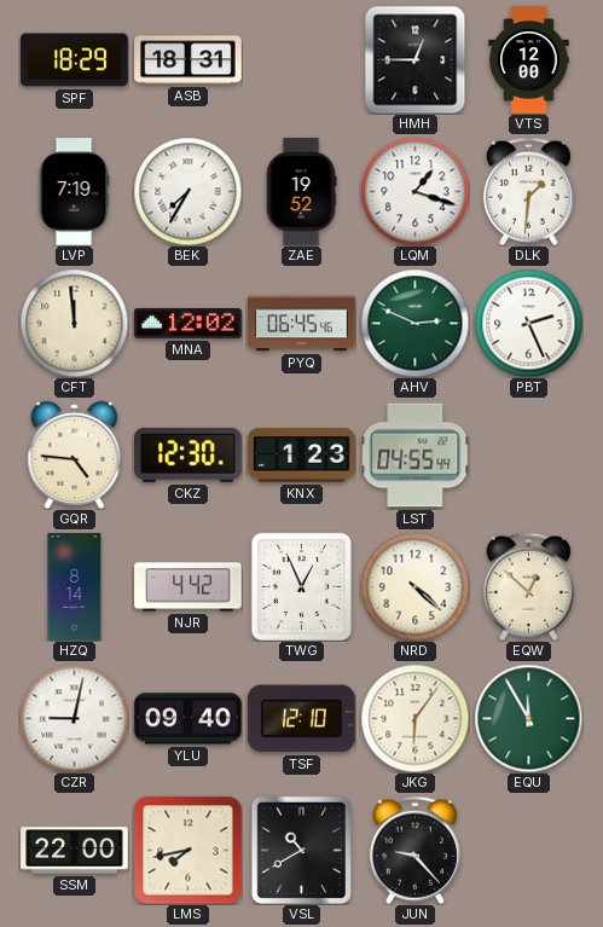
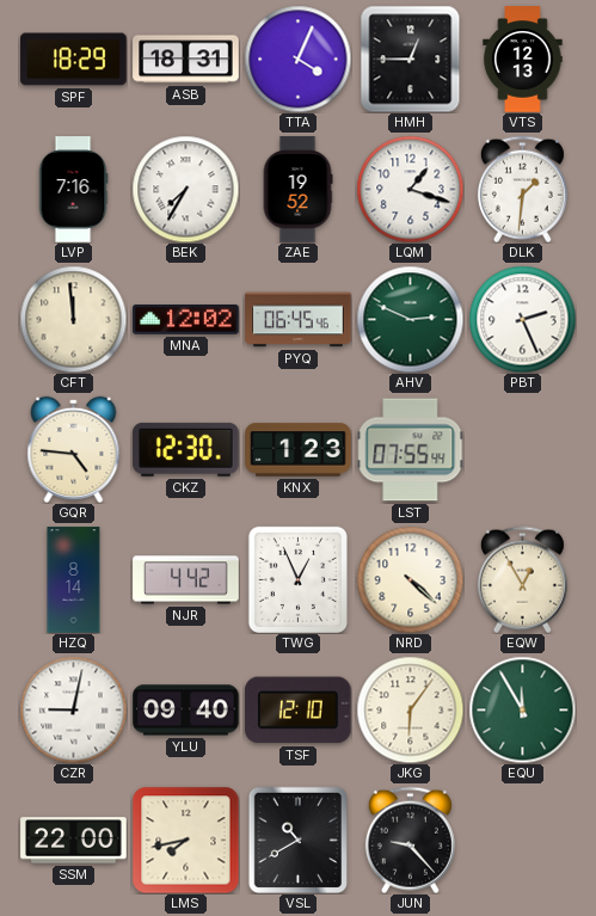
TTA: none -> 4:04
VTS: 12:00 -> 12:13
LVP: 7:19 -> 7:16
LST: 04:55 -> 07:55
EQW: 12:52 -> 12:55
